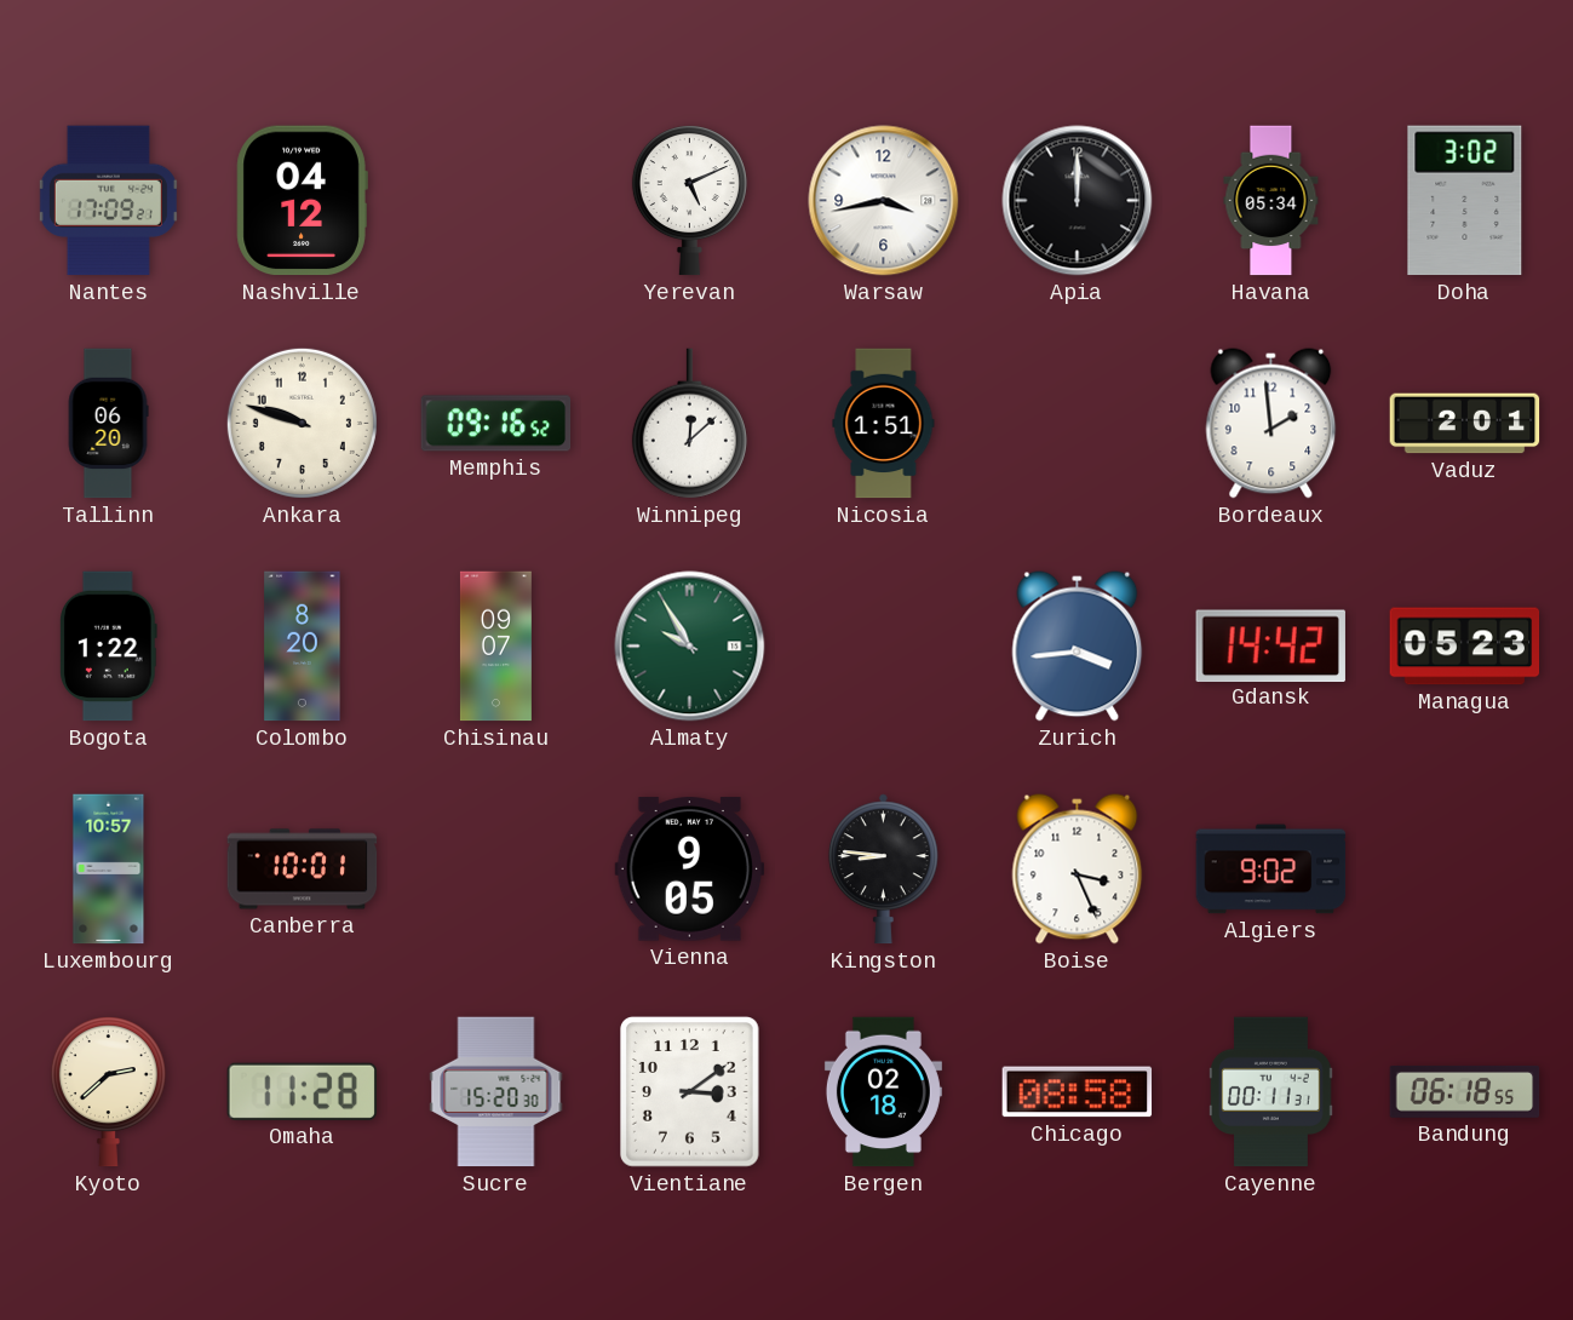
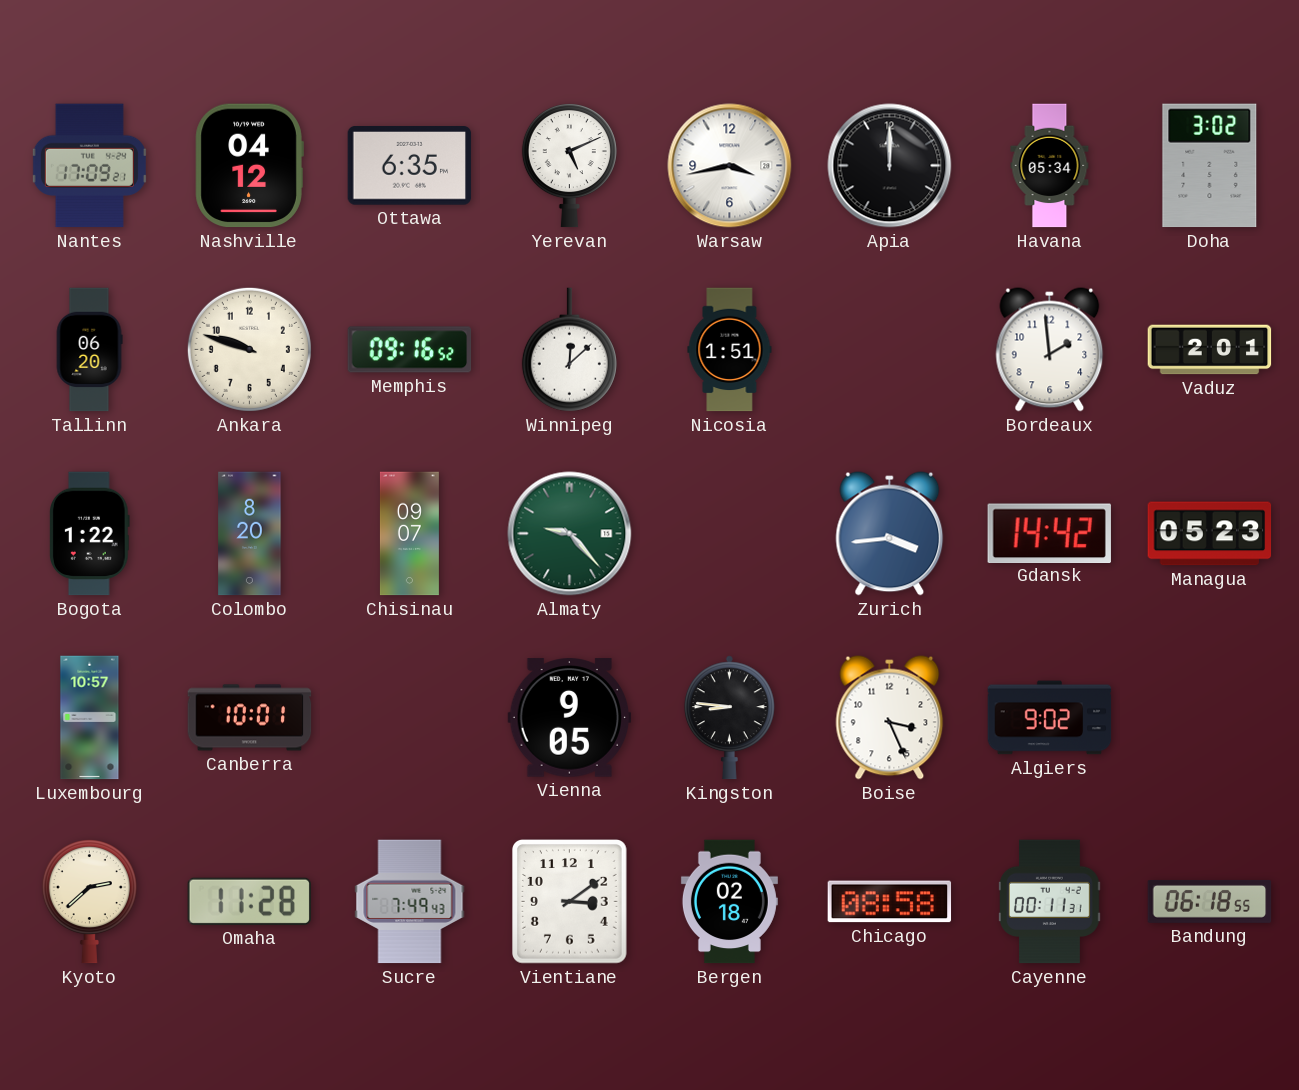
Ottawa: none -> 6:35
Almaty: 9:55 -> 9:23
Sucre: 15:20 -> 7:49
